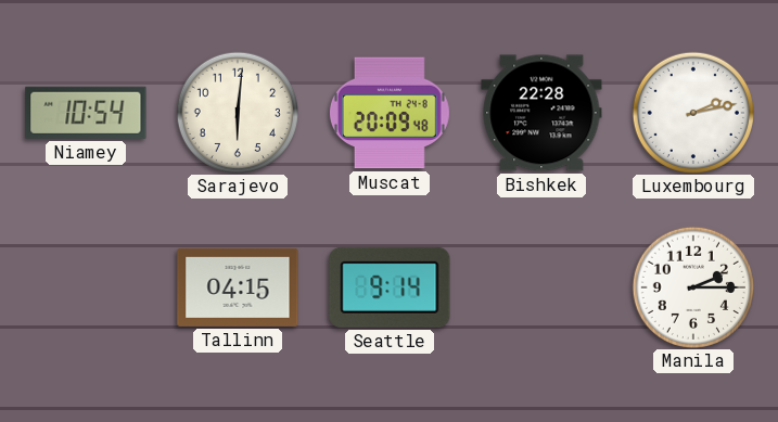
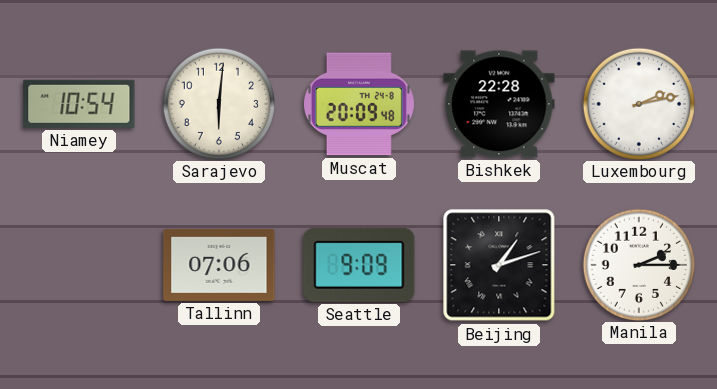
Tallinn: 04:15 -> 07:06
Seattle: 9:14 -> 9:09
Beijing: none -> 1:12
